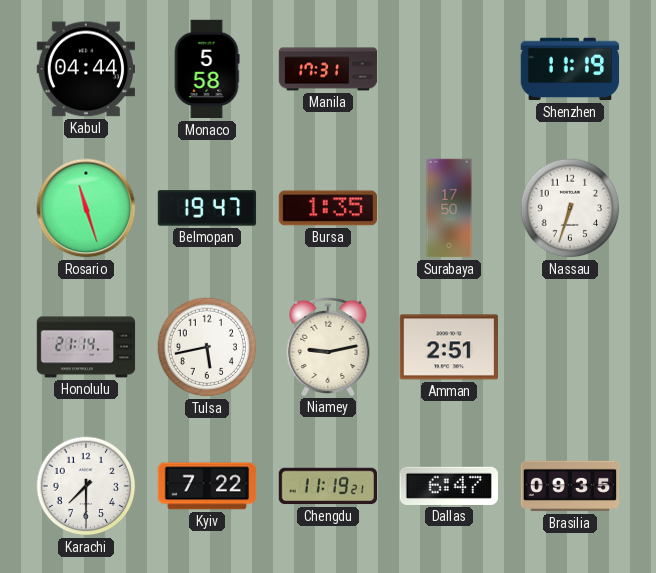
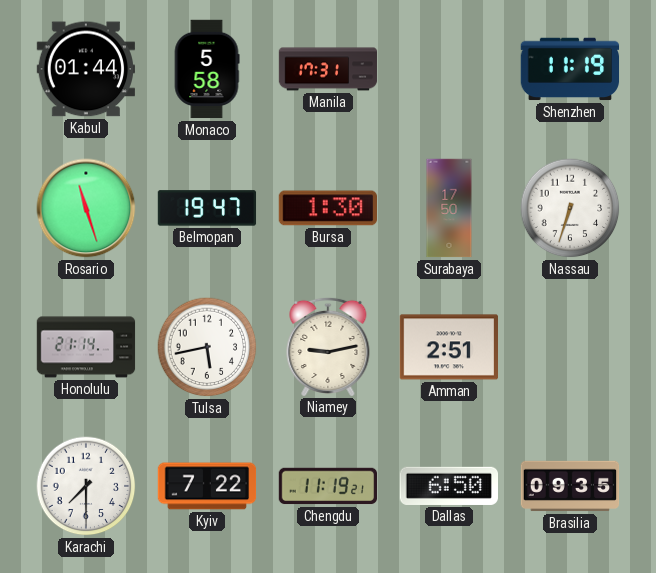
Kabul: 04:44 -> 01:44
Bursa: 1:35 -> 1:30
Dallas: 6:47 -> 6:50
